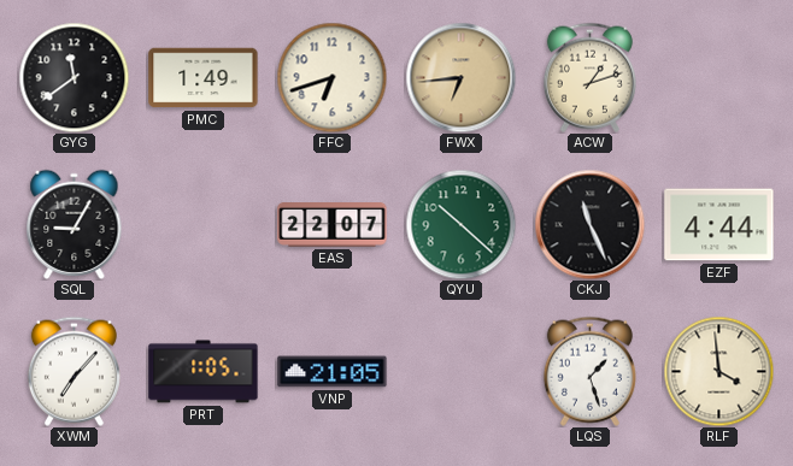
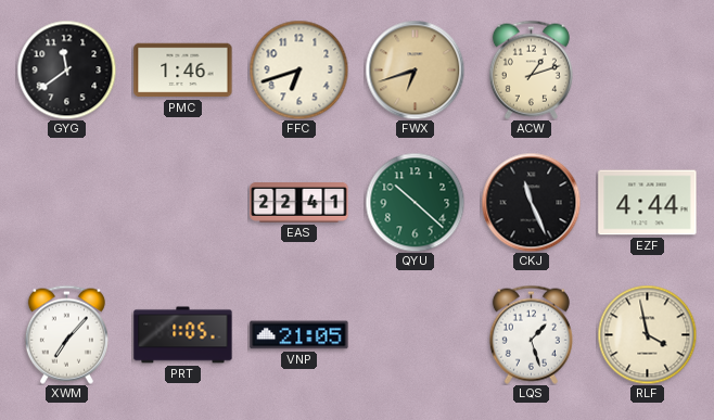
PMC: 1:49 -> 1:46
FWX: 6:44 -> 6:42
SQL: 9:05 -> none
EAS: 22:07 -> 22:41
RLF: 3:59 -> 3:58
